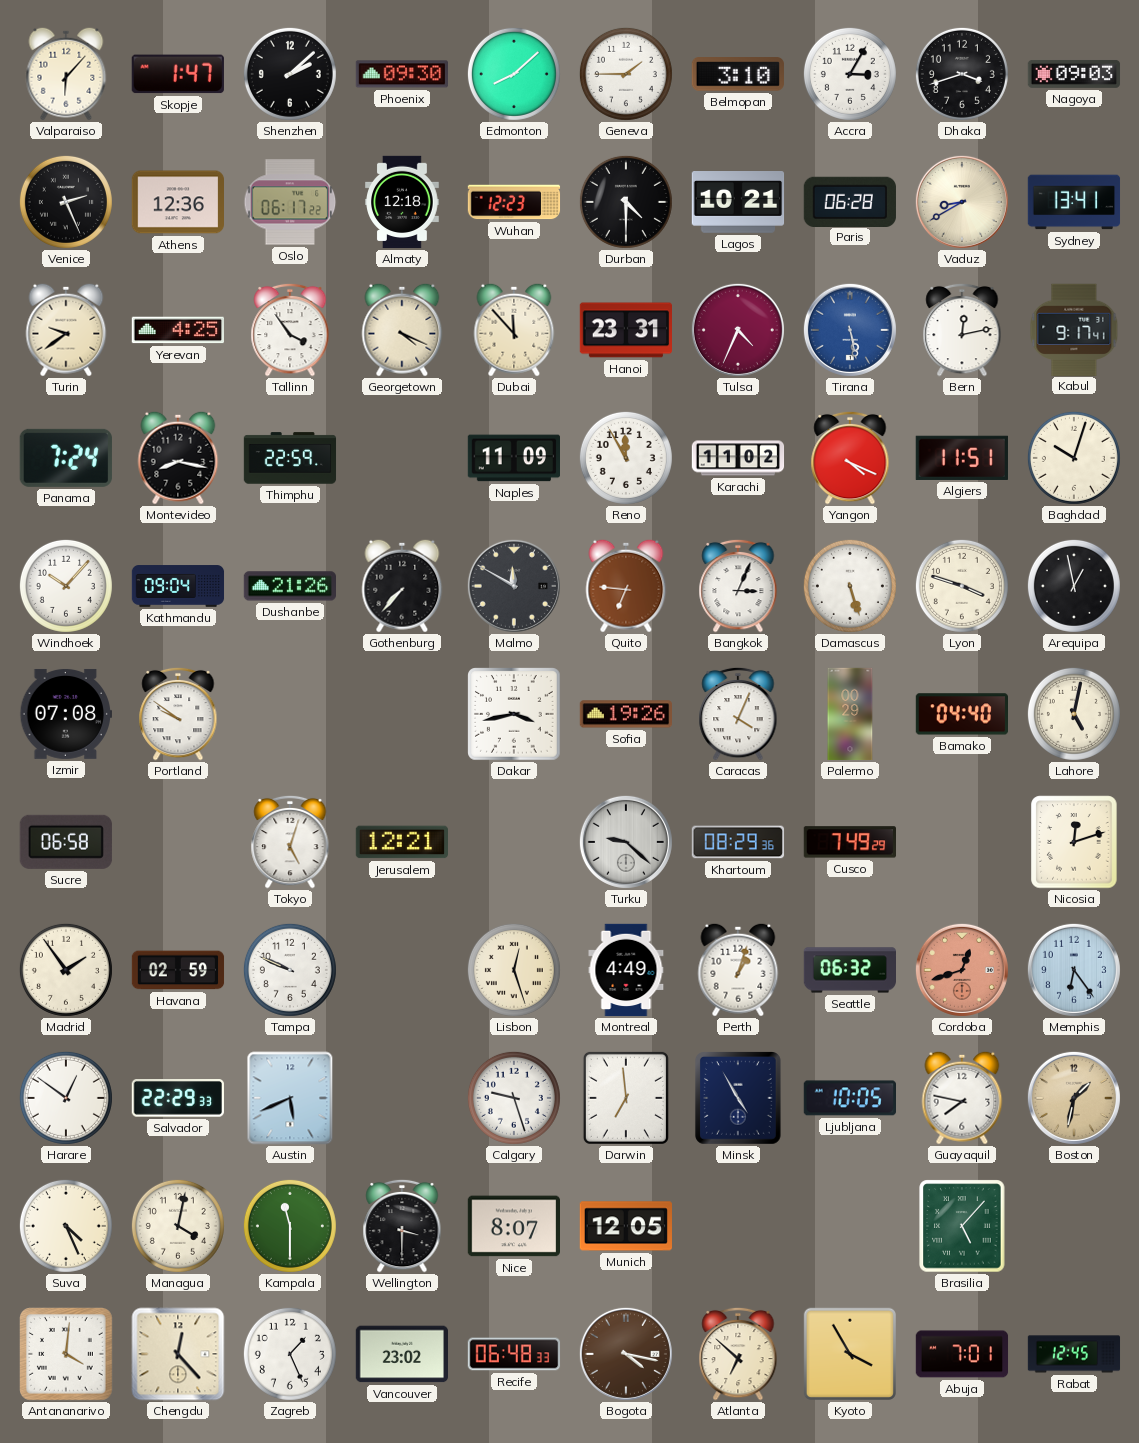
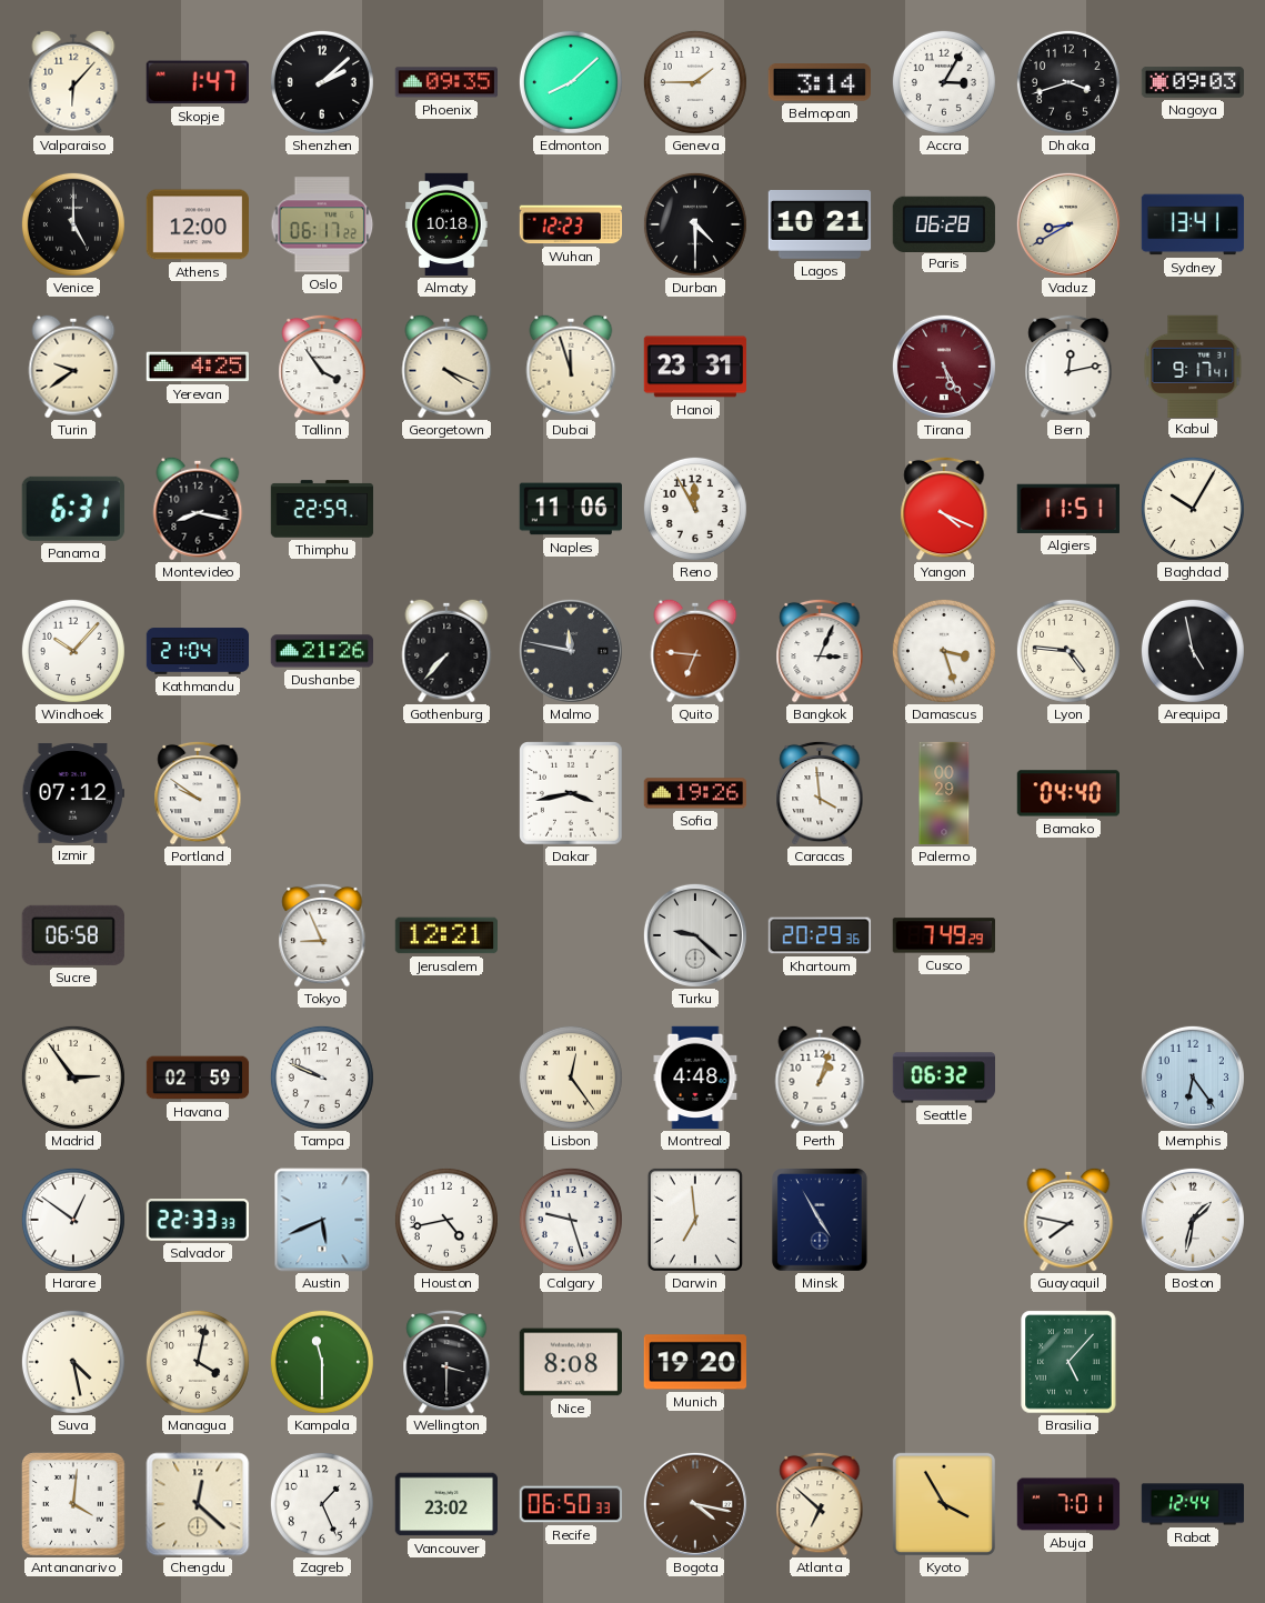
Phoenix: 09:30 -> 09:35
Belmopan: 3:10 -> 3:14
Venice: 2:26 -> 5:00
Athens: 12:36 -> 12:00
Almaty: 12:18 -> 10:18
Dubai: 11:53 -> 11:57
Tulsa: 4:34 -> none
Tirana: 5:28 -> 5:25
Tirana dial: blue -> burgundy
Panama: 7:24 -> 6:31
Naples: 11:09 -> 11:06
Karachi: 11:02 -> none
Baghdad: 10:03 -> 10:05
Kathmandu: 09:04 -> 21:04
Malmo: 11:50 -> 11:47
Damascus: 5:27 -> 3:27
Lyon: 3:48 -> 4:46
Arequipa: 12:58 -> 4:58
Izmir: 07:08 -> 07:12
Caracas: 4:04 -> 3:59
Lahore: 5:02 -> none
Tokyo: 5:03 -> 8:56
Khartoum: 08:29 -> 20:29
Nicosia: 12:12 -> none
Madrid: 1:54 -> 2:54
Lisbon: 12:27 -> 12:24
Montreal: 4:49 -> 4:48
Cordoba: 12:42 -> none
Salvador: 22:29 -> 22:33
Houston: none -> 4:43
Ljubljana: 10:05 -> none
Boston dial: champagne -> white
Suva: 4:26 -> 4:28
Nice: 8:07 -> 8:08
Munich: 12:05 -> 19:20
Chengdu: 12:23 -> 12:22
Recife: 06:48 -> 06:50
Rabat: 12:45 -> 12:44
